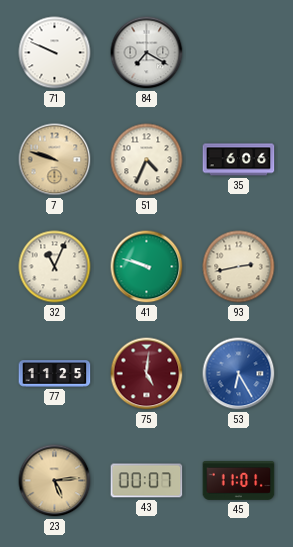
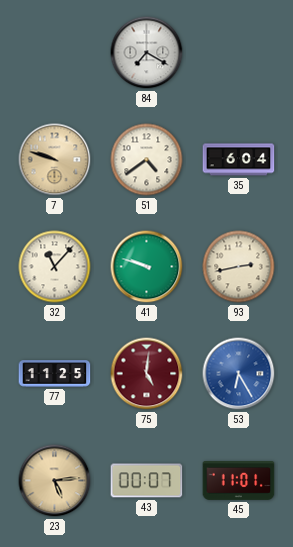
71: 9:49 -> none
51: 4:34 -> 4:39
35: 6:06 -> 6:04
32: 11:04 -> 11:07
